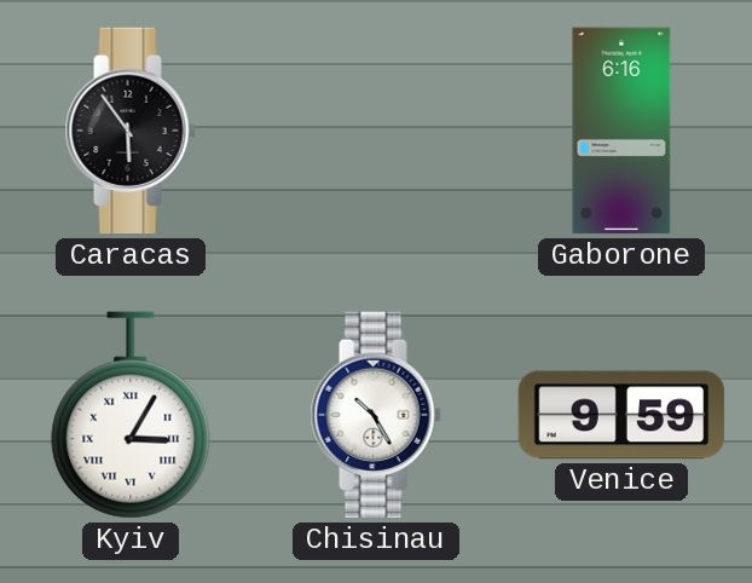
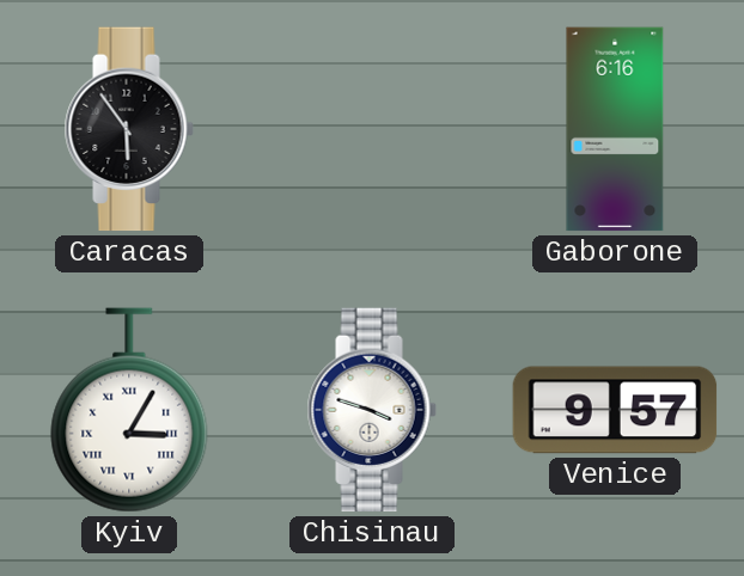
Chisinau: 10:25 -> 3:48
Venice: 9:59 -> 9:57
